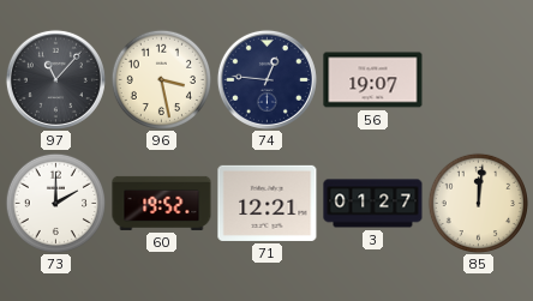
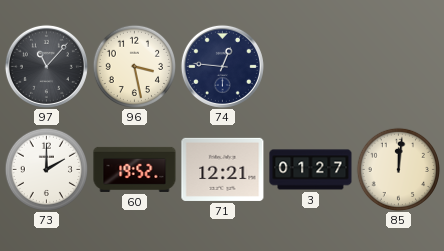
56: 19:07 -> none
